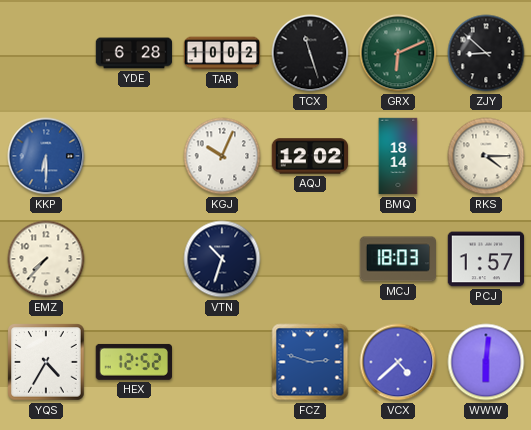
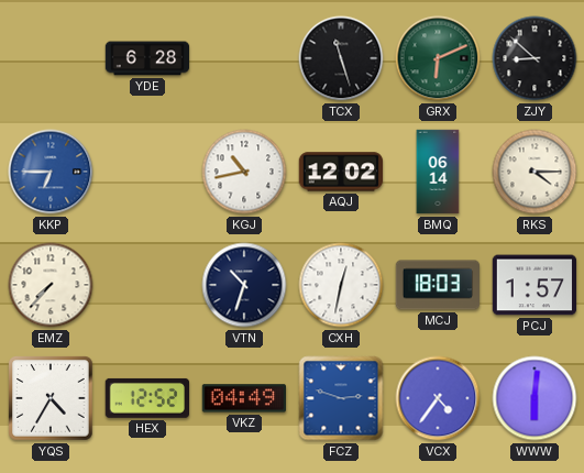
TAR: 10:02 -> none
KKP: 6:30 -> 6:45
KGJ: 10:04 -> 10:43
BMQ: 18:14 -> 06:14
CXH: none -> 12:32
VKZ: none -> 04:49
VCX: 4:38 -> 4:36
